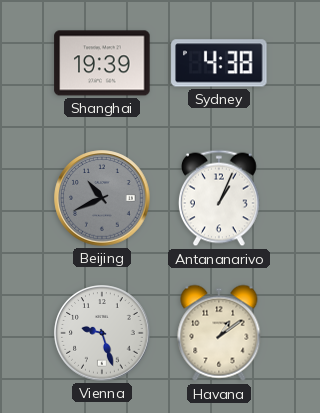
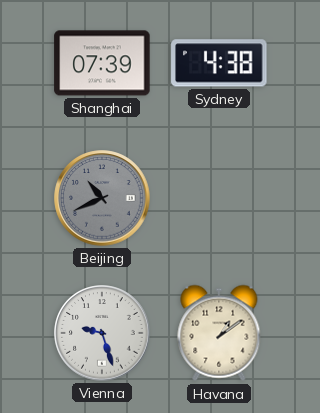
Shanghai: 19:39 -> 07:39
Antananarivo: 1:04 -> none
